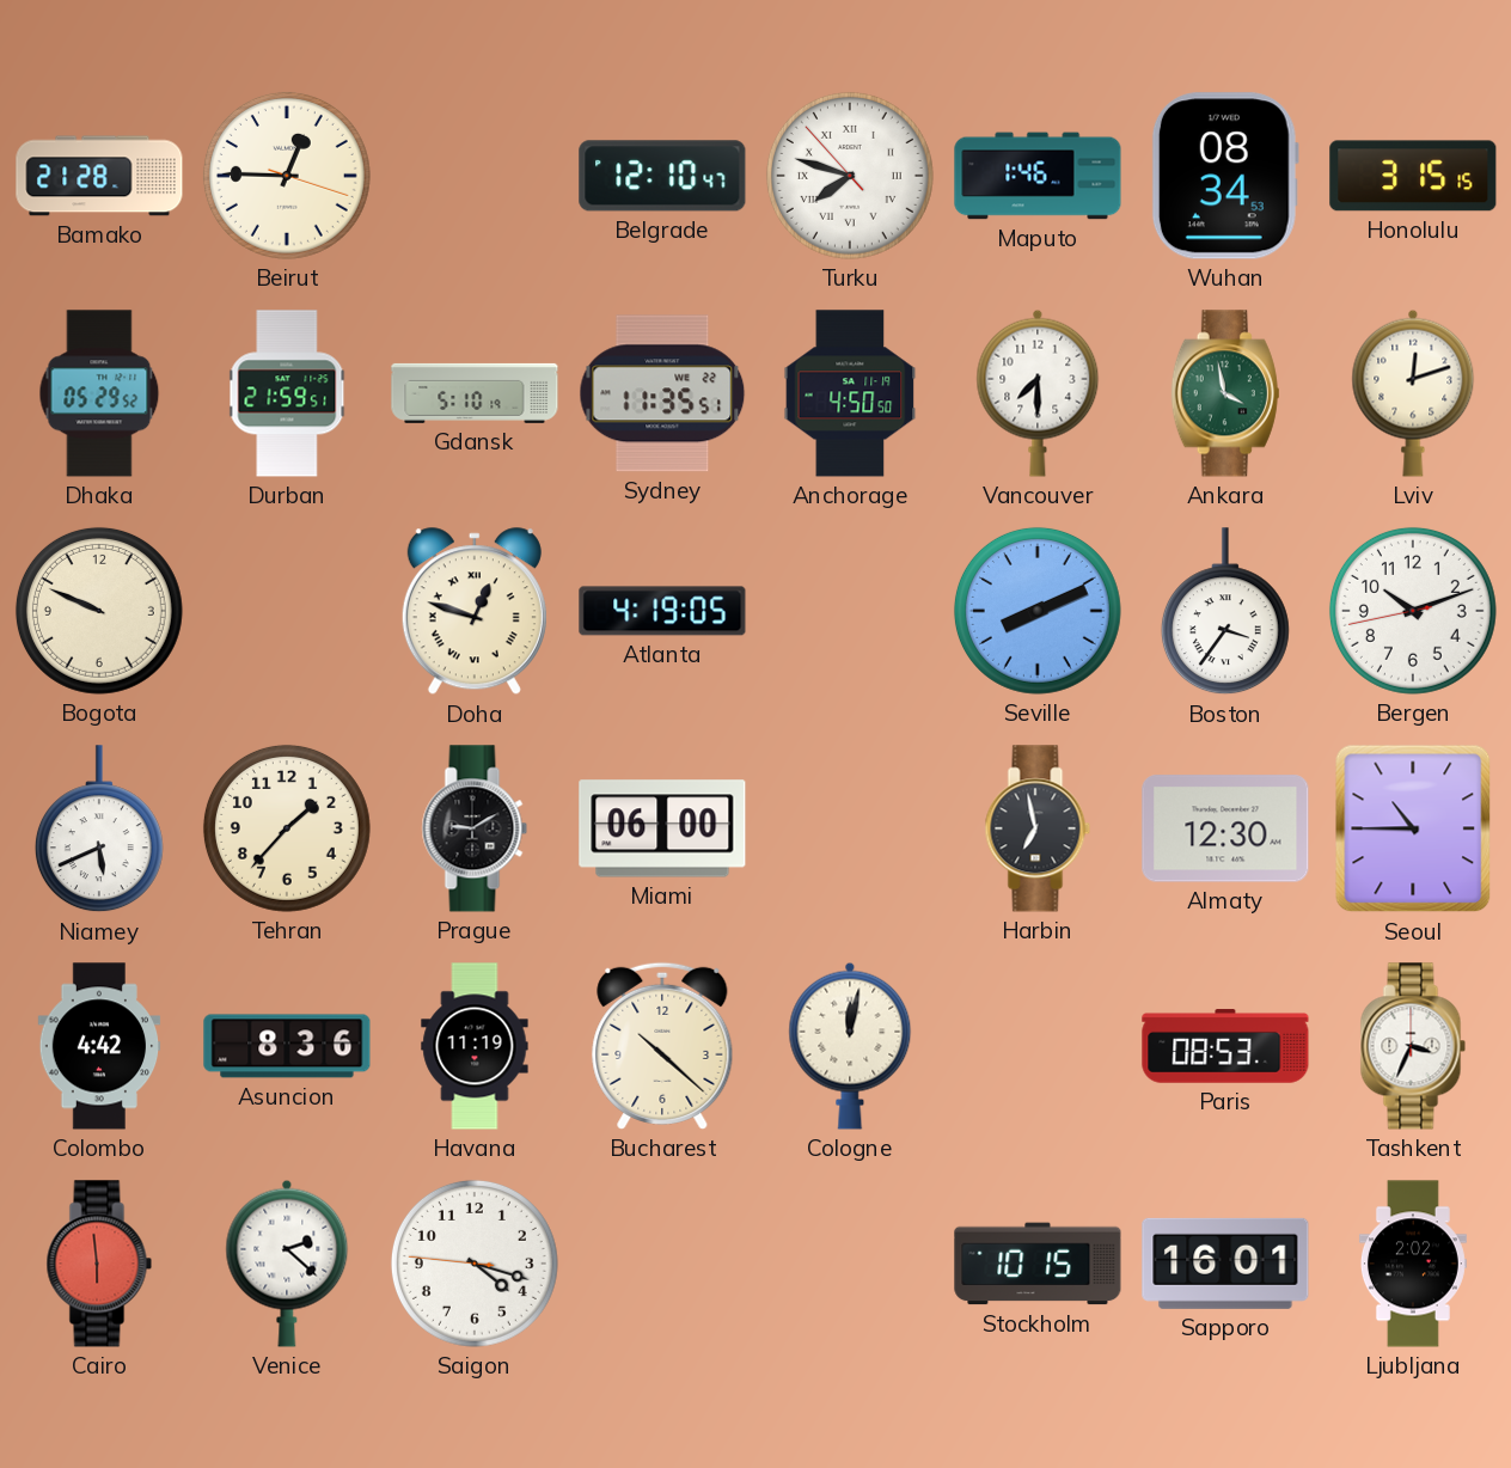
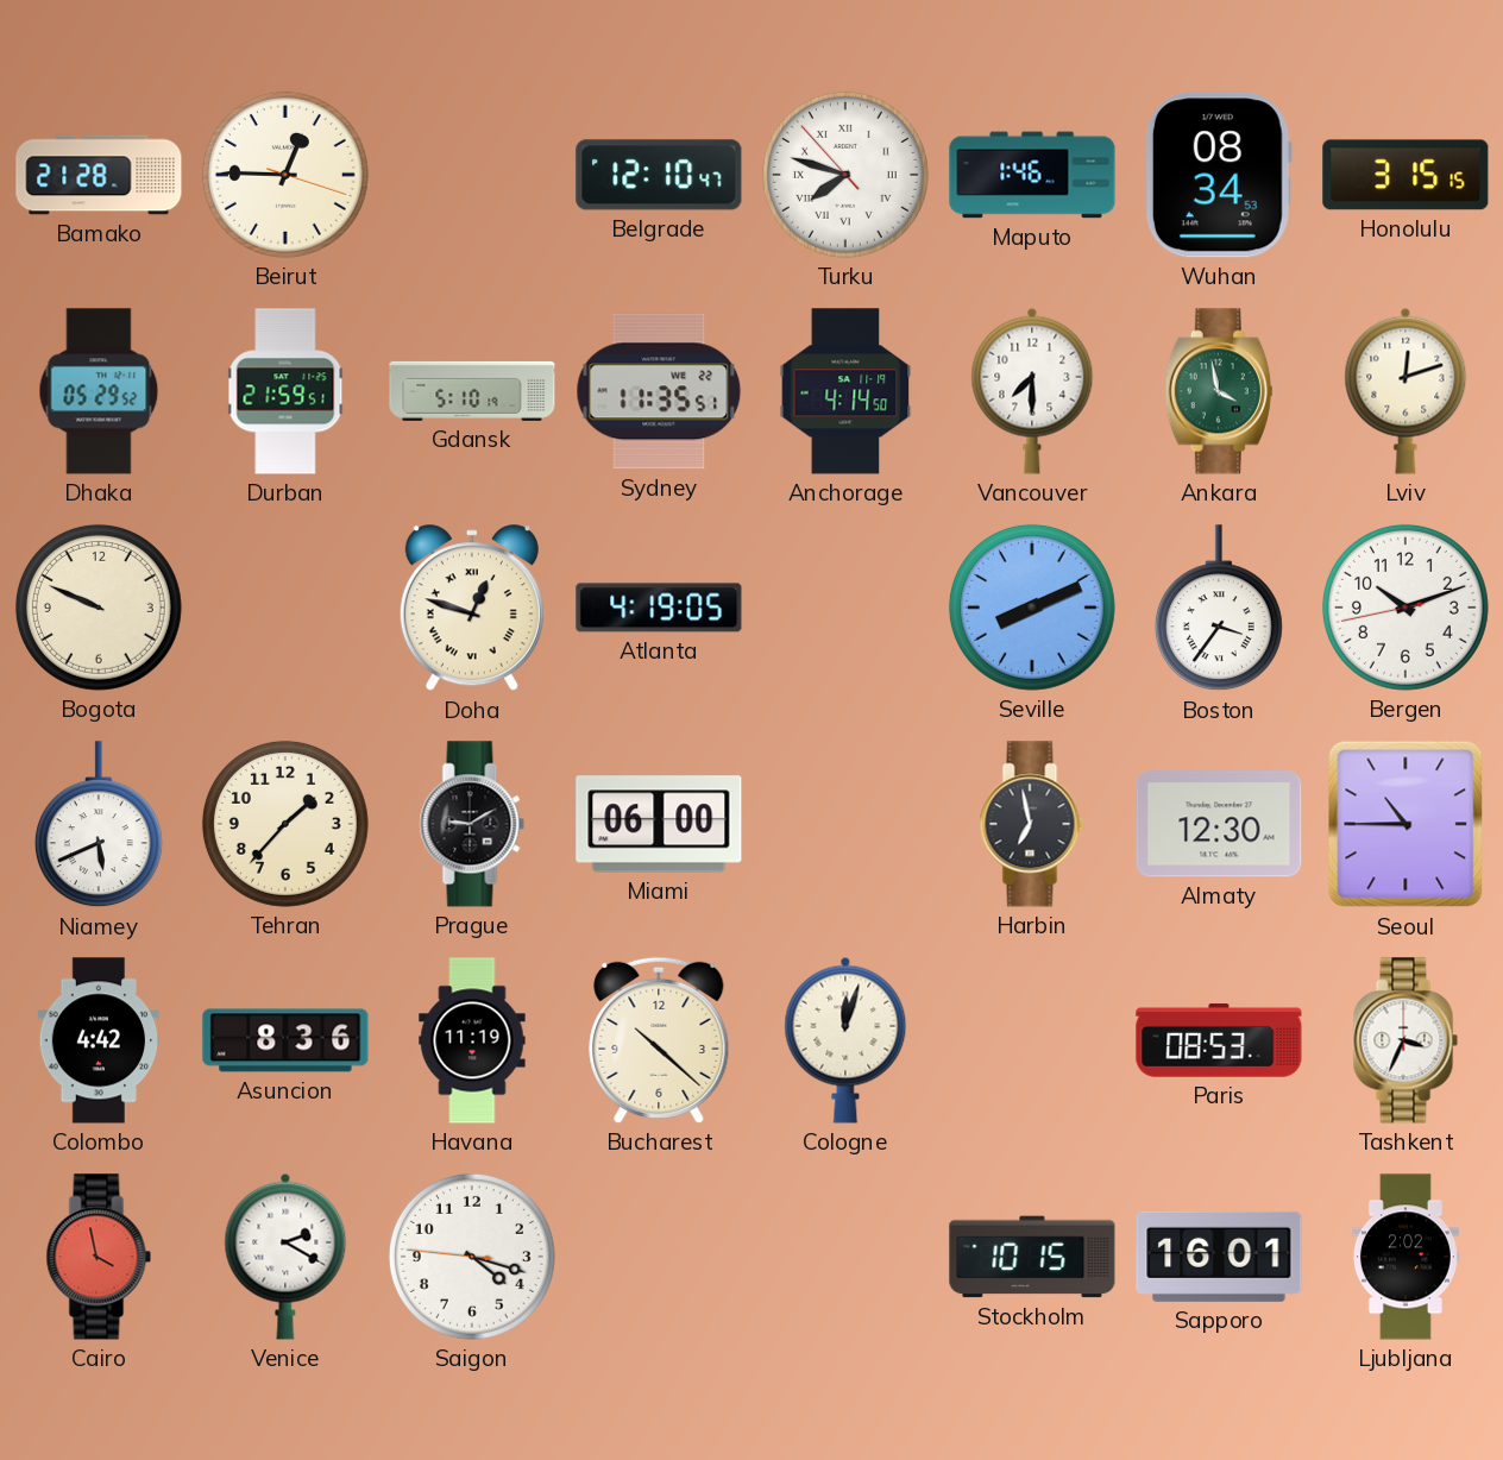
Anchorage: 4:50 -> 4:14
Cologne: 12:02 -> 12:03
Cairo: 5:59 -> 3:58
Venice: 2:22 -> 2:20
